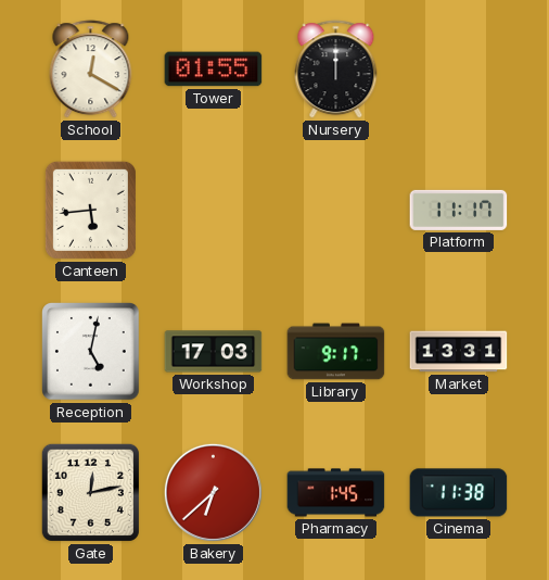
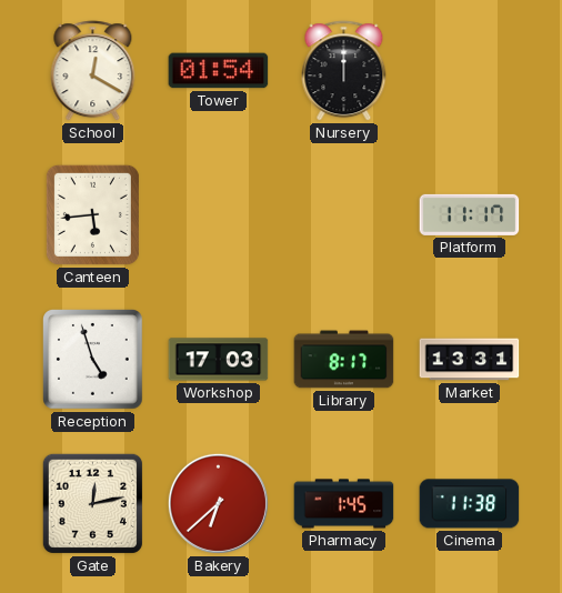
Tower: 01:55 -> 01:54
Reception: 5:02 -> 4:57
Library: 9:17 -> 8:17
